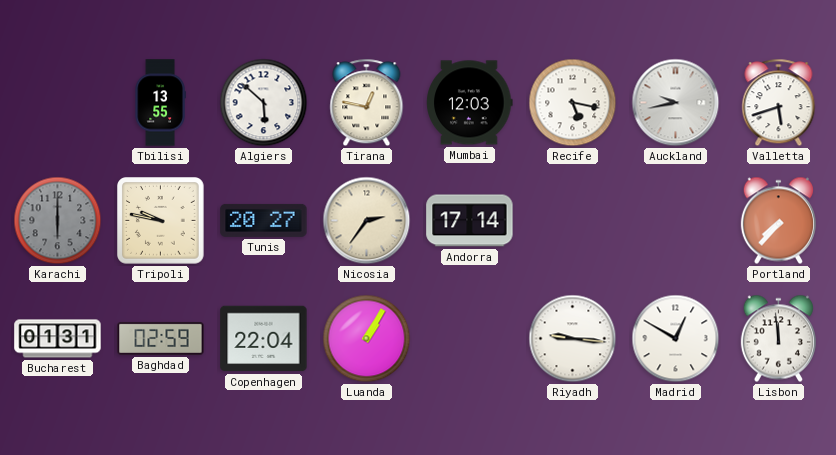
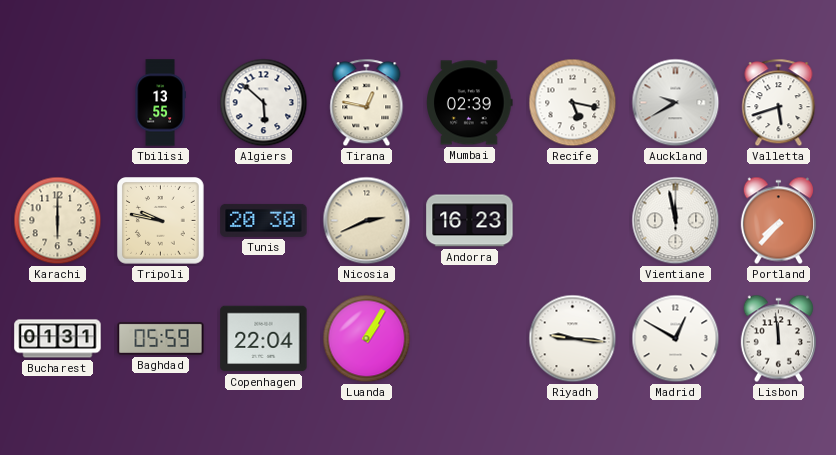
Mumbai: 12:03 -> 02:39
Auckland: 9:43 -> 9:40
Karachi dial: grey -> cream
Tunis: 20:27 -> 20:30
Nicosia: 2:36 -> 2:41
Andorra: 17:14 -> 16:23
Vientiane: none -> 11:58
Baghdad: 02:59 -> 05:59
